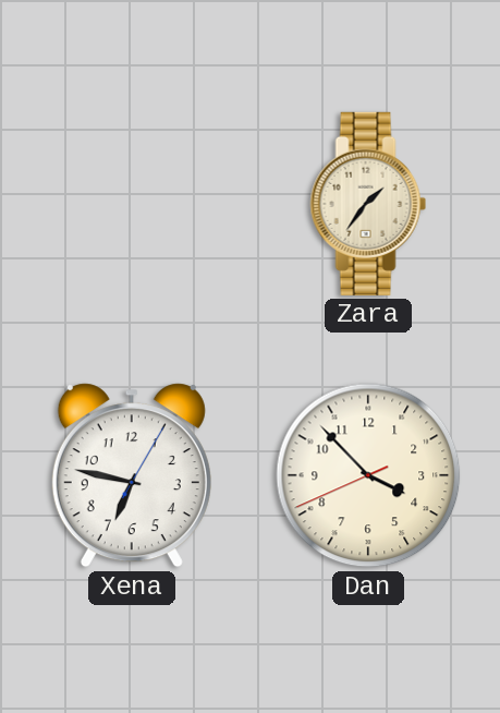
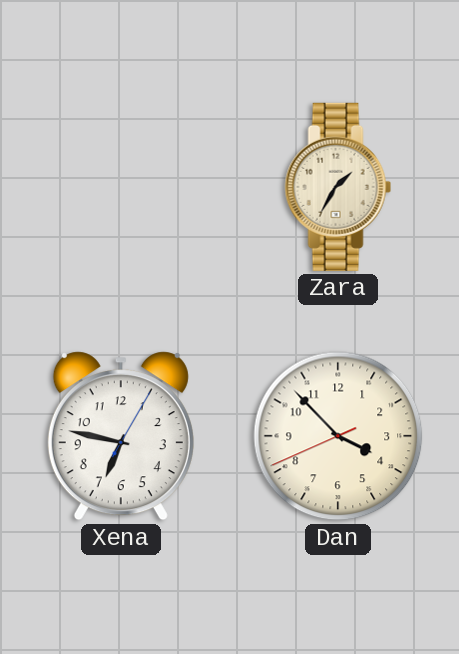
Zara: 1:36 -> 1:35
